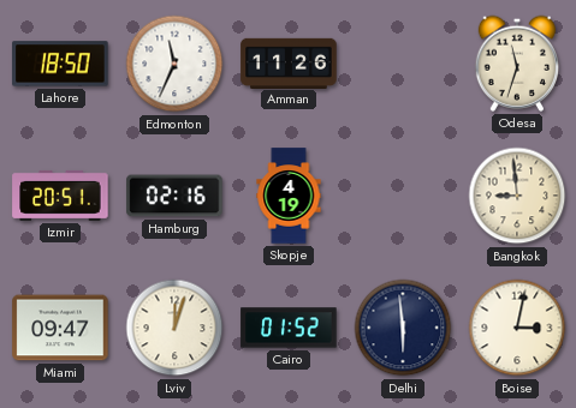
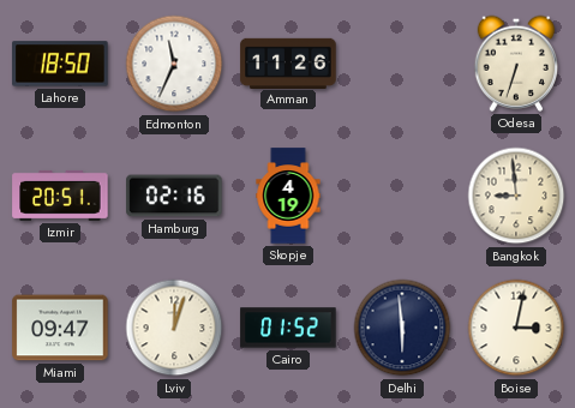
Odesa: 11:33 -> 6:33
